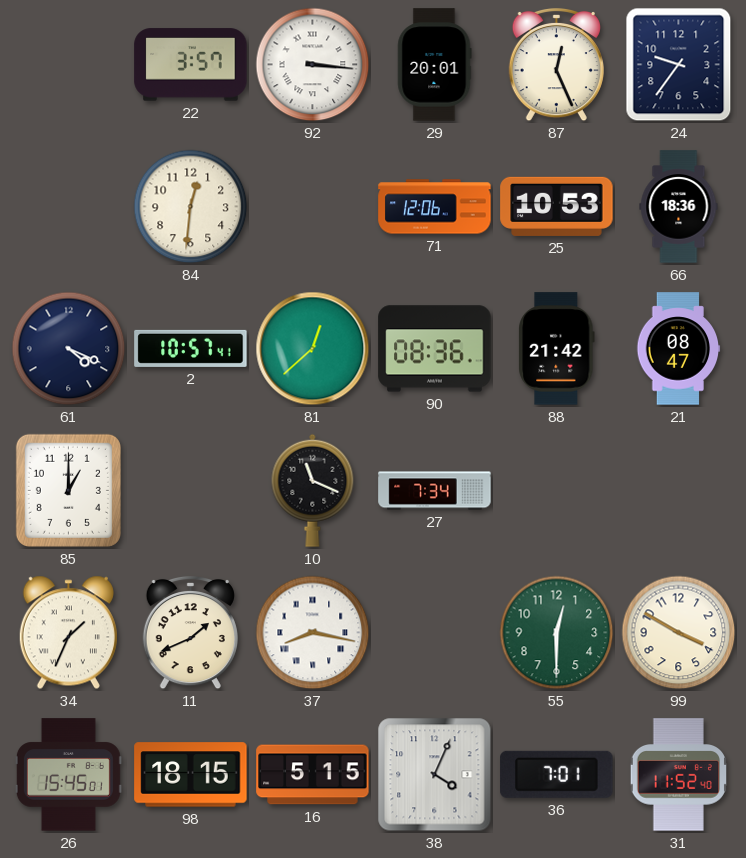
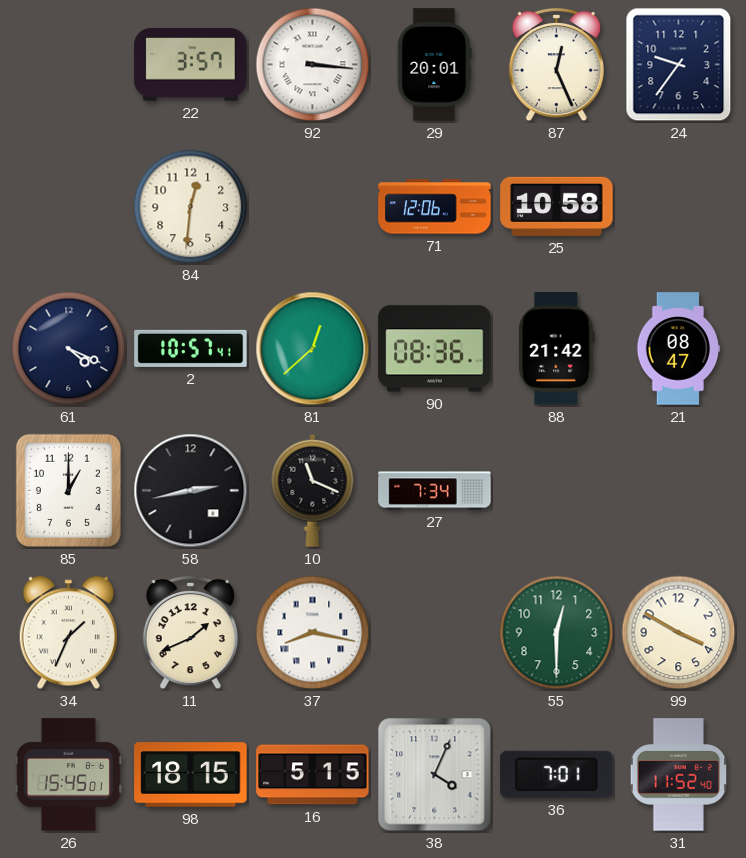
25: 10:53 -> 10:58
66: 18:36 -> none
58: none -> 2:43
